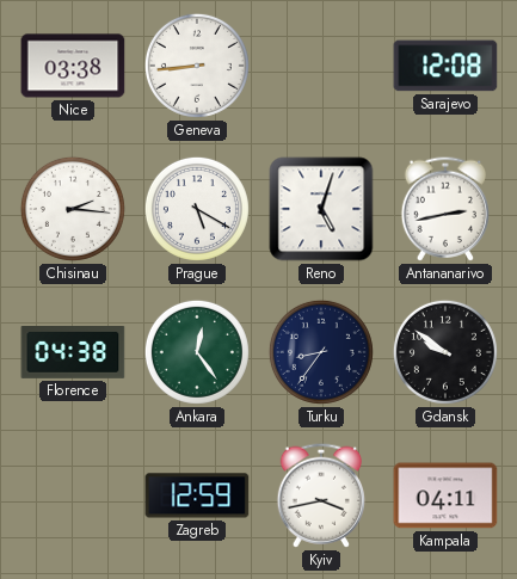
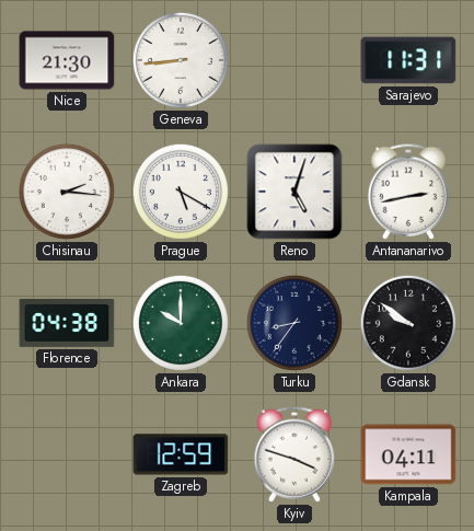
Nice: 03:38 -> 21:30
Sarajevo: 12:08 -> 11:31
Ankara: 12:24 -> 10:00
Kyiv: 3:43 -> 3:48
